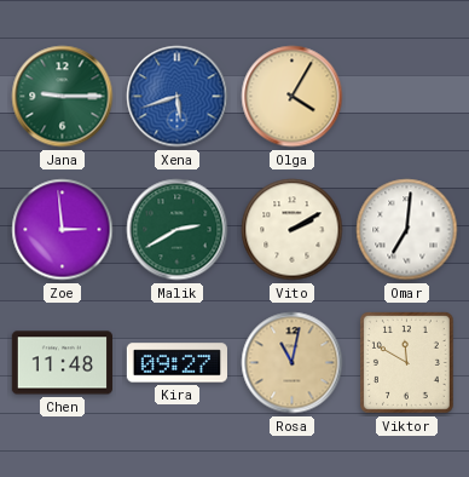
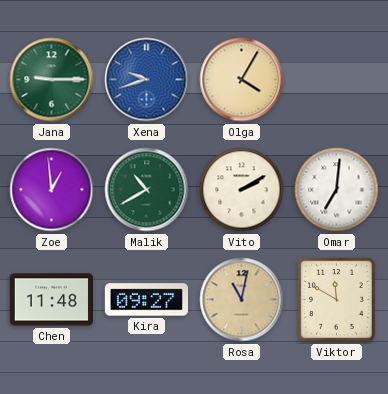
Xena: 5:42 -> 9:42
Zoe: 2:59 -> 12:59
Malik: 2:40 -> 10:40
